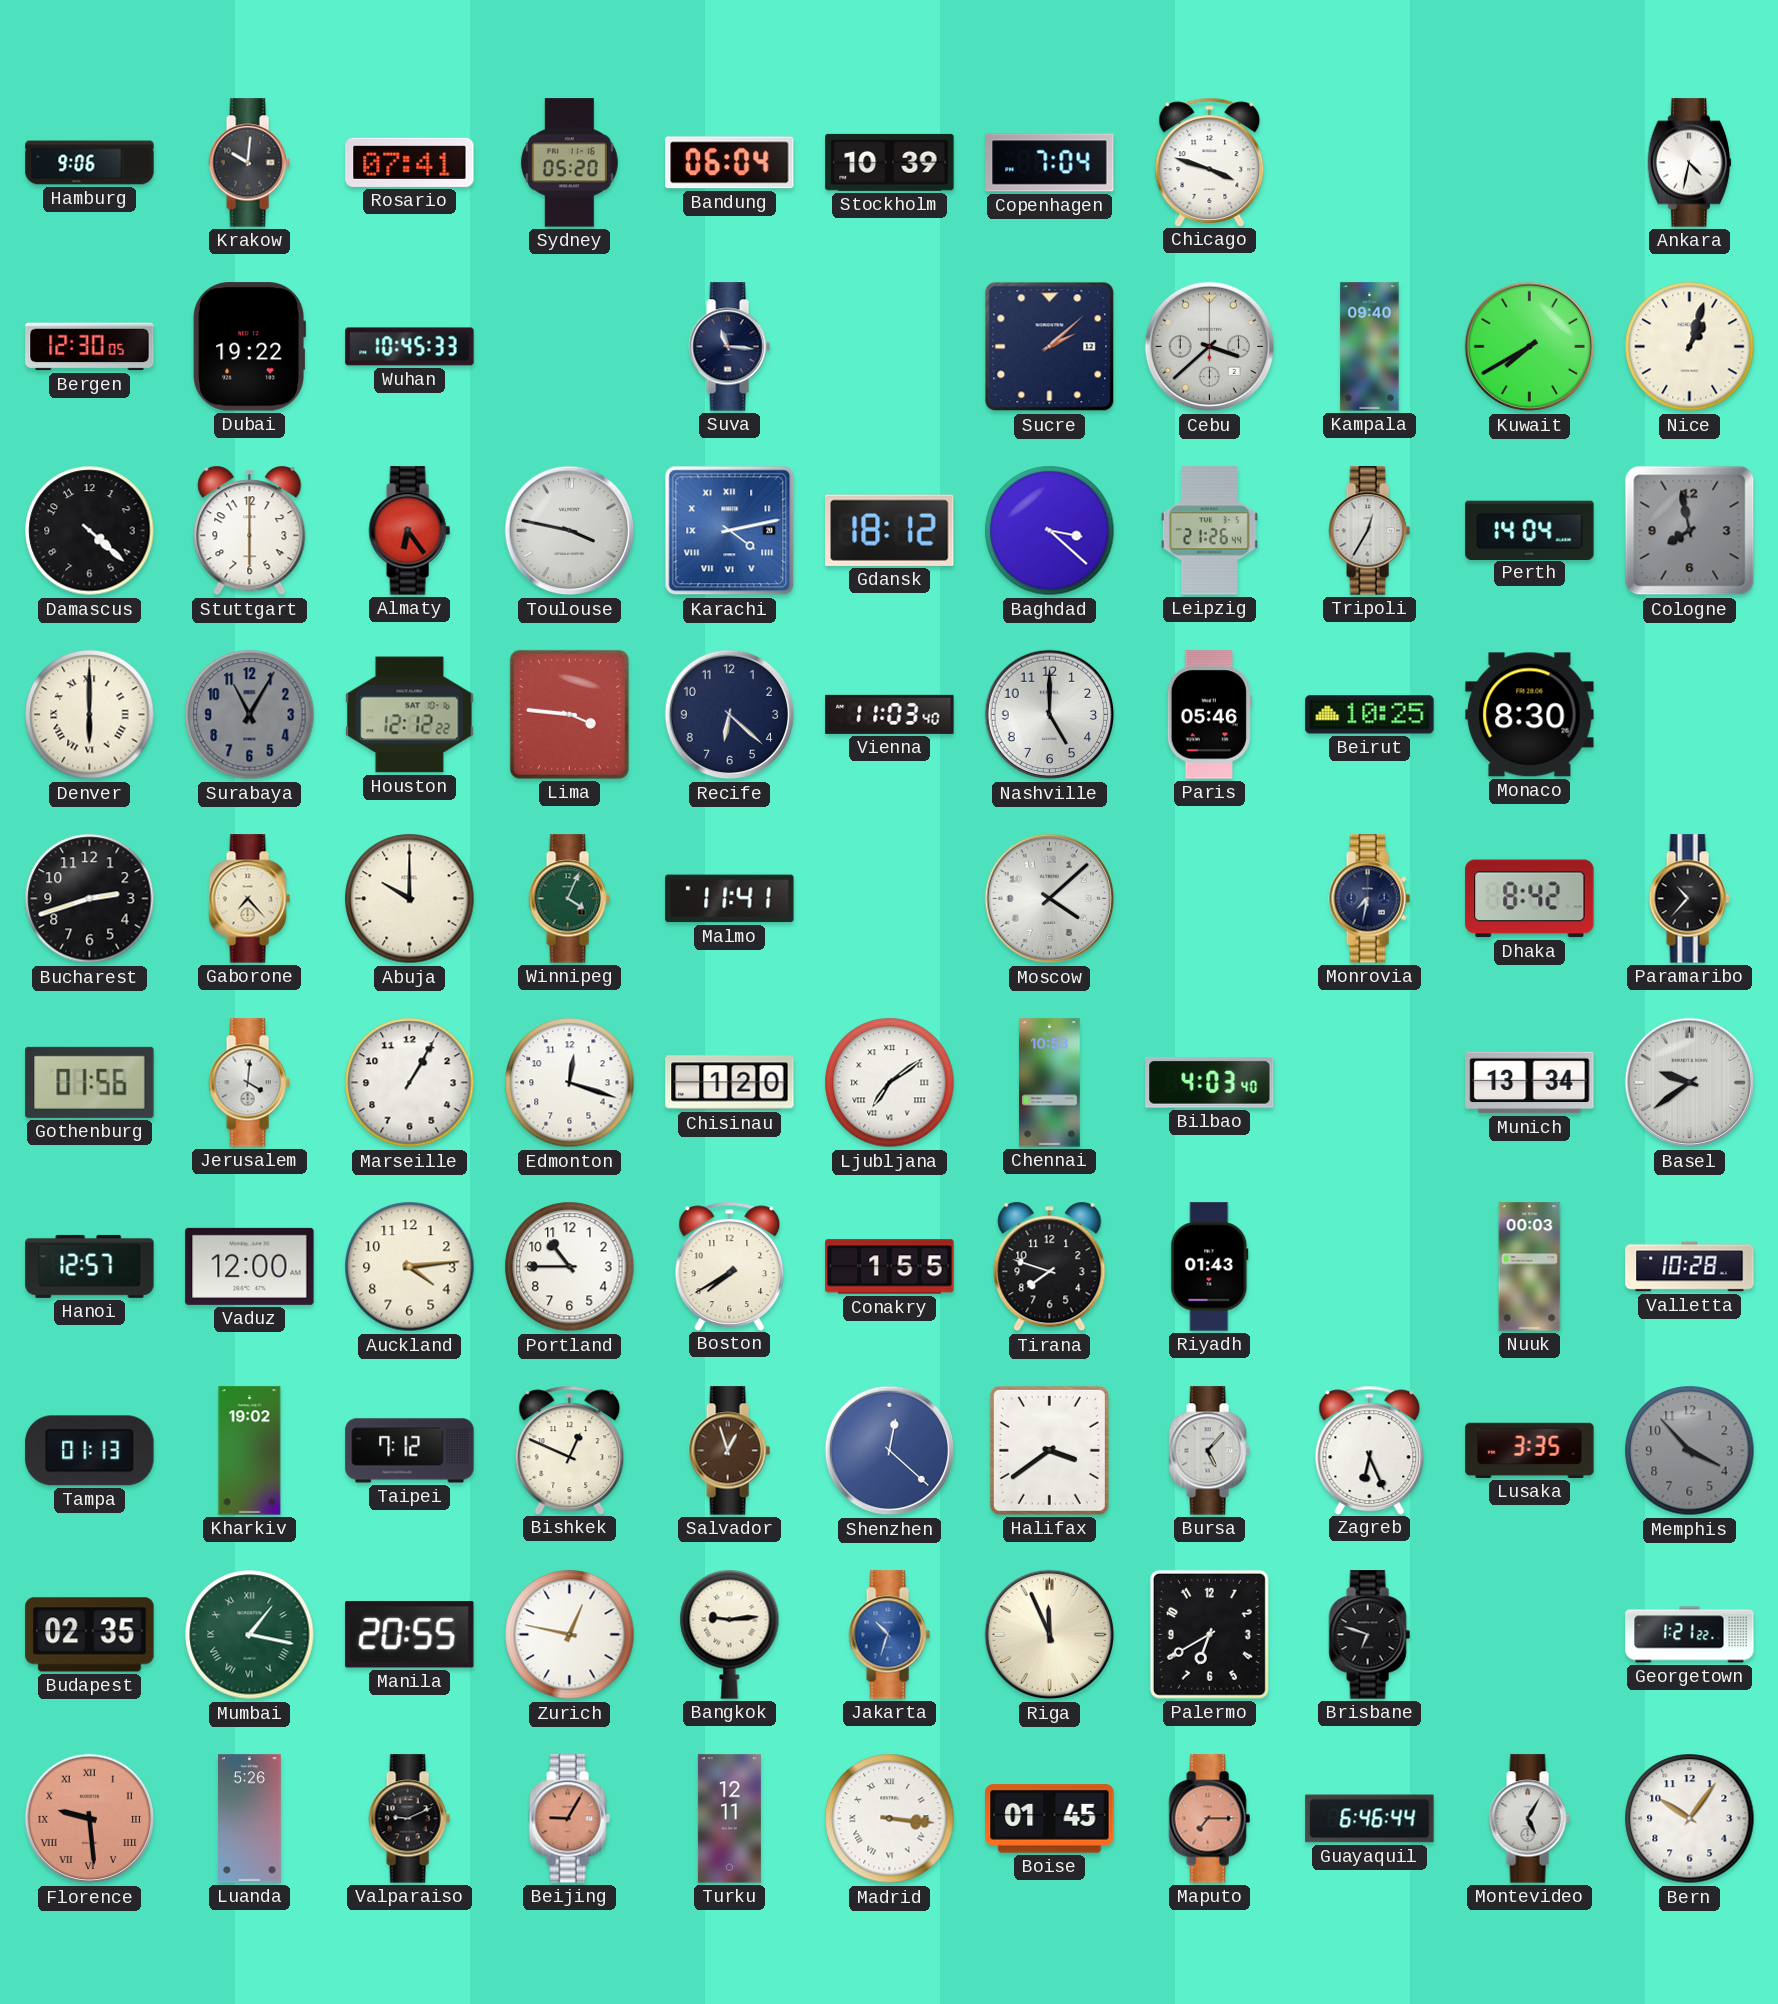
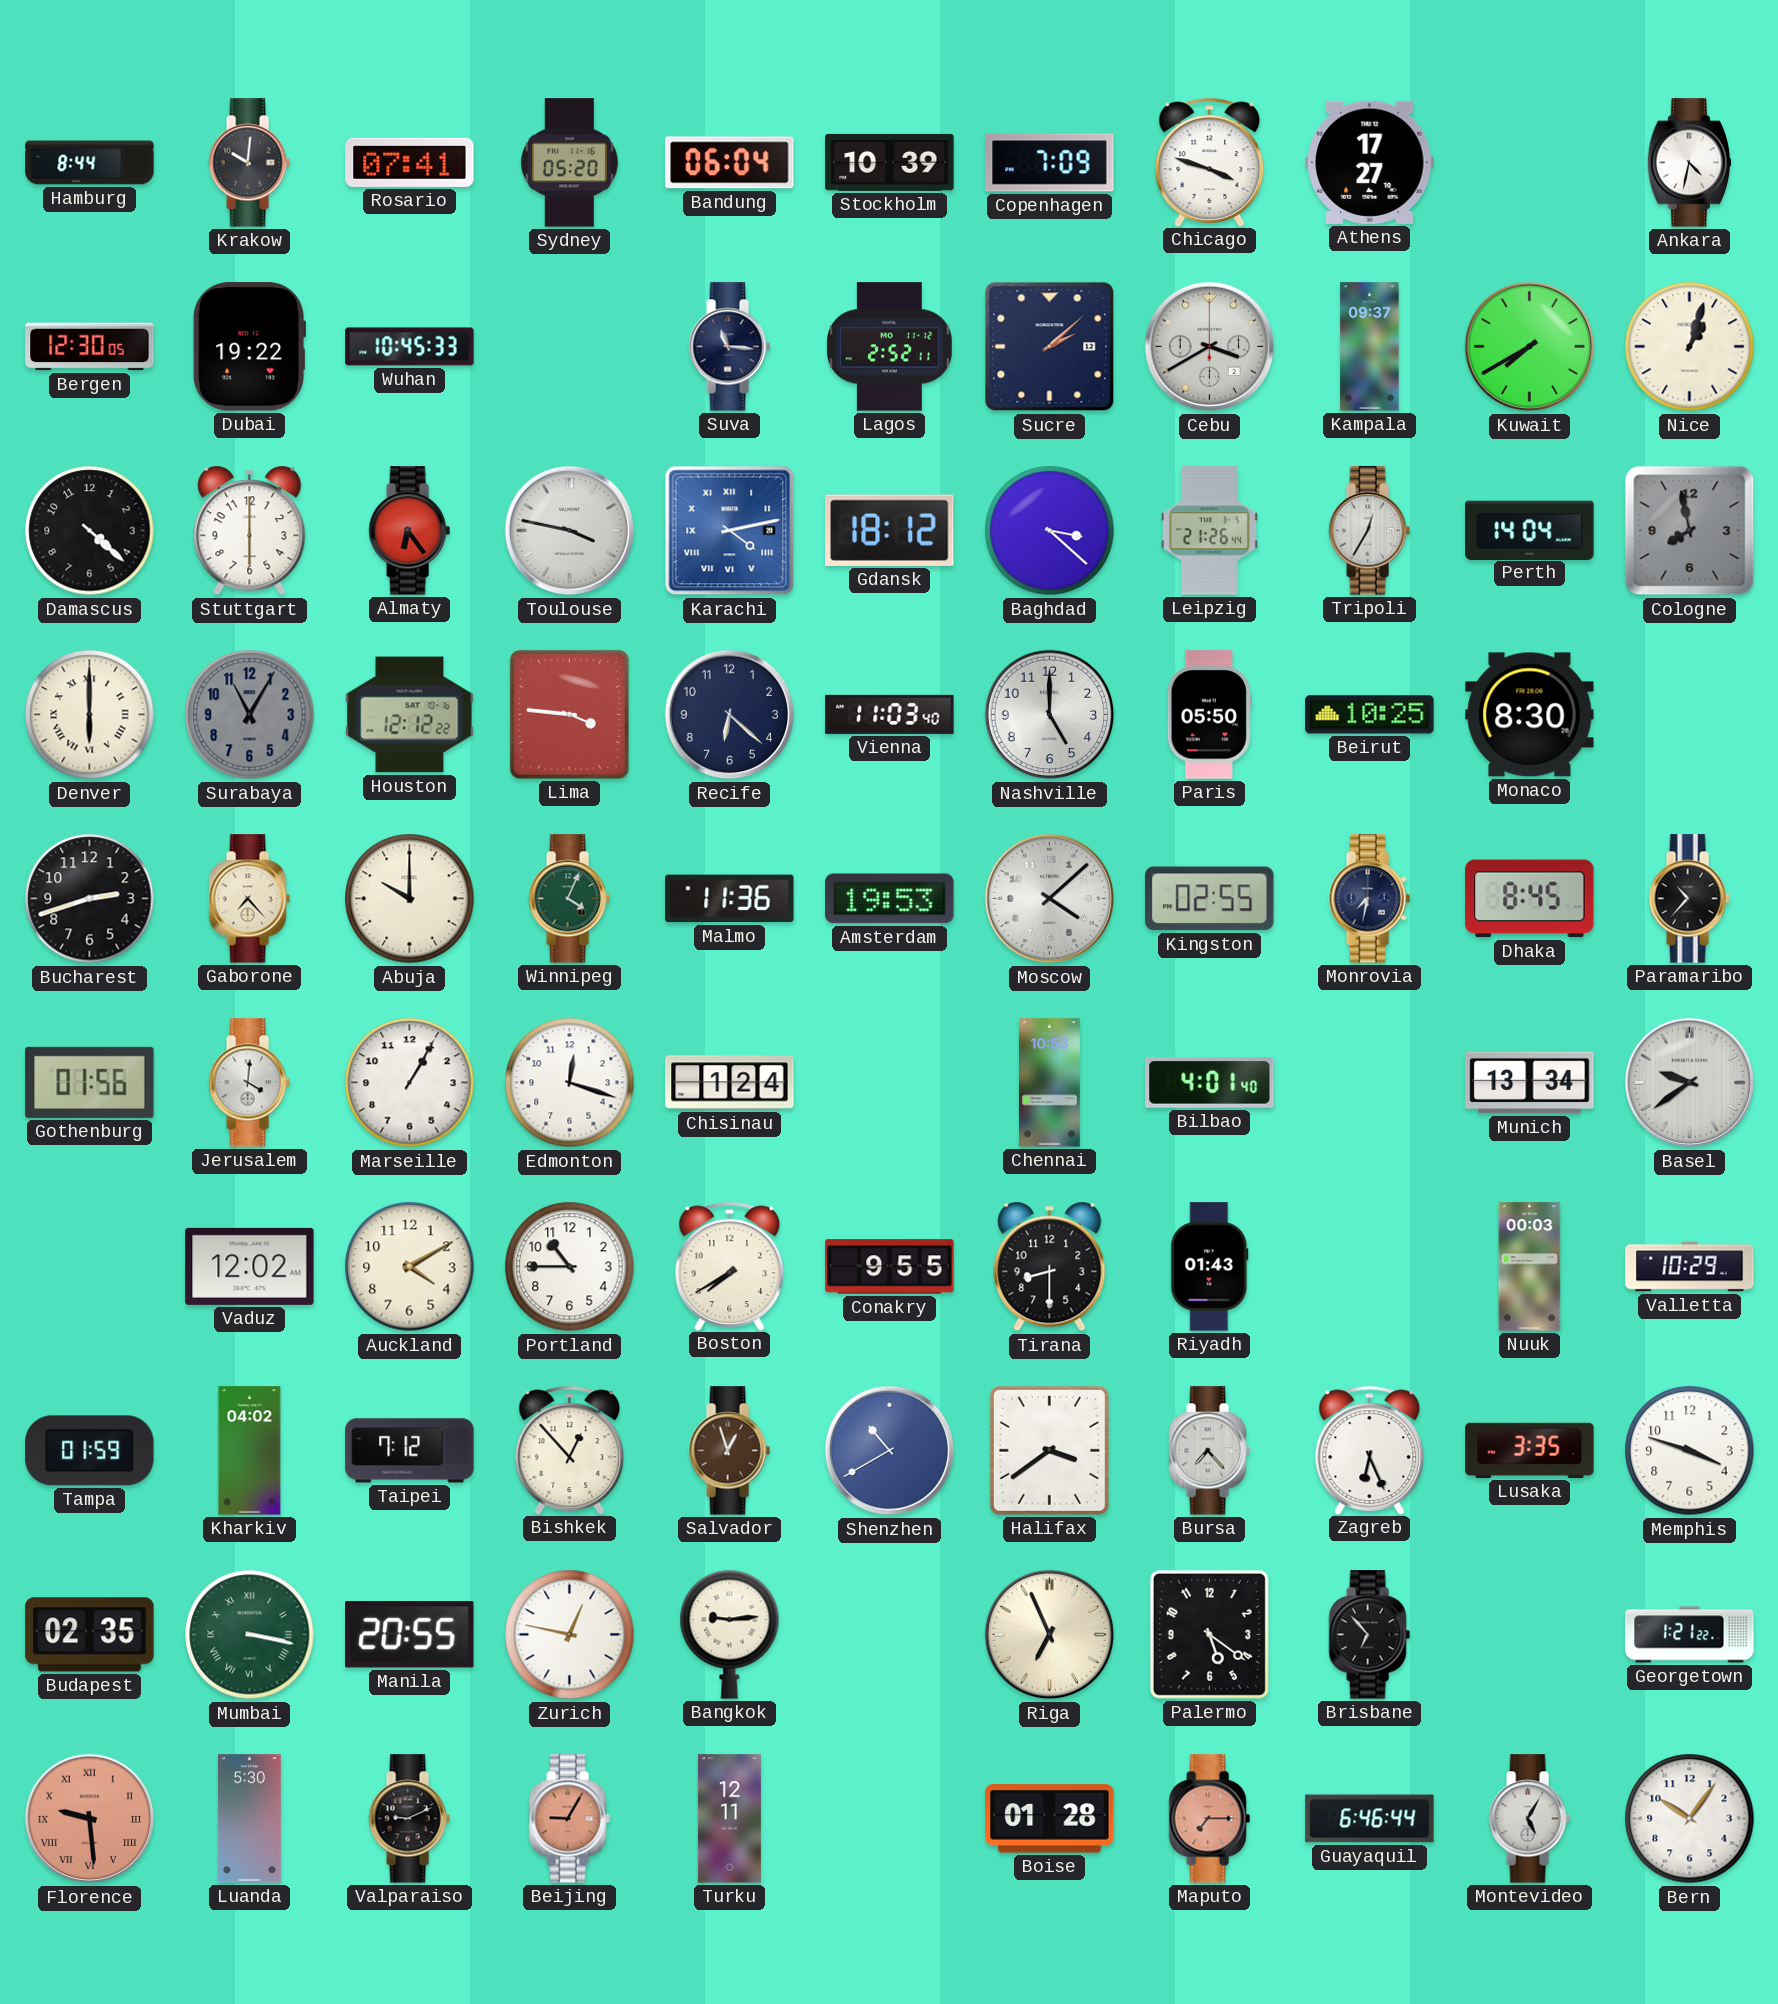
Hamburg: 9:06 -> 8:44
Copenhagen: 7:04 -> 7:09
Athens: none -> 17:27
Lagos: none -> 2:52
Cebu: 3:38 -> 3:40
Kampala: 09:40 -> 09:37
Paris: 05:46 -> 05:50
Malmo: 11:41 -> 11:36
Amsterdam: none -> 19:53
Kingston: none -> 02:55
Dhaka: 8:42 -> 8:45
Chisinau: 1:20 -> 1:24
Ljubljana: 7:09 -> none
Bilbao: 4:03 -> 4:01
Hanoi: 12:57 -> none
Vaduz: 12:00 -> 12:02
Auckland: 4:14 -> 4:10
Conakry: 1:55 -> 9:55
Tirana: 7:48 -> 8:30
Valletta: 10:28 -> 10:29
Tampa: 01:13 -> 01:59
Kharkiv: 19:02 -> 04:02
Bishkek: 12:49 -> 12:53
Shenzhen: 12:22 -> 10:40
Bursa: 5:07 -> 7:23
Memphis: 3:53 -> 3:48
Memphis dial: grey -> white
Mumbai: 1:17 -> 3:17
Jakarta: 10:33 -> none
Riga: 11:56 -> 6:56
Palermo: 6:40 -> 5:21
Brisbane: 6:48 -> 6:53
Luanda: 5:26 -> 5:30
Madrid: 3:16 -> none
Boise: 01:45 -> 01:28
